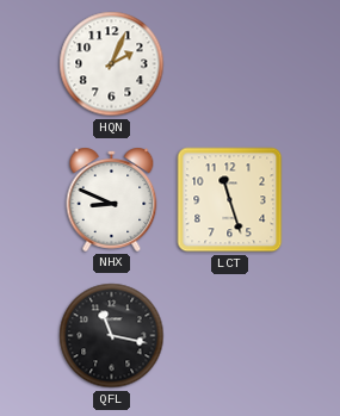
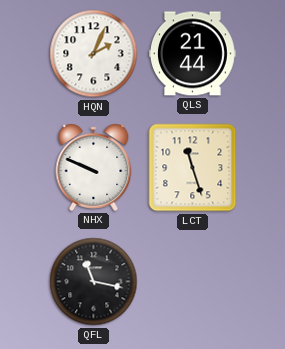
QLS: none -> 21:44
NHX: 8:49 -> 9:49
